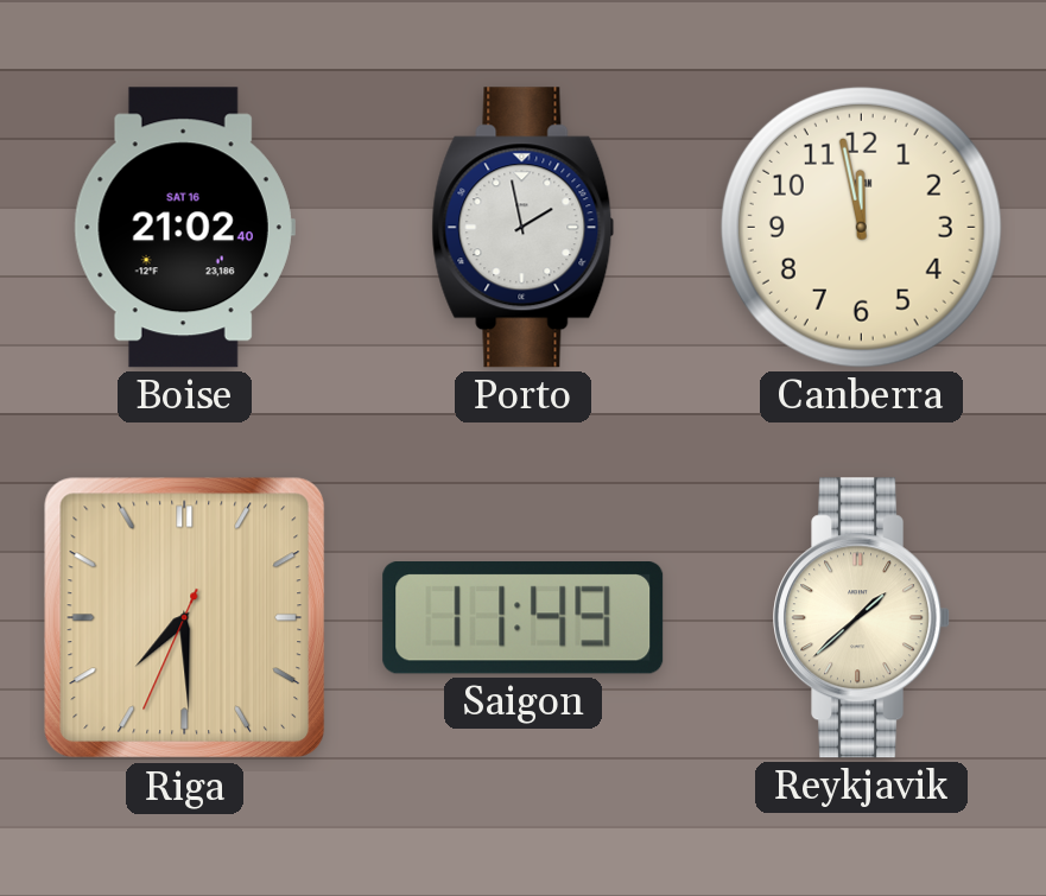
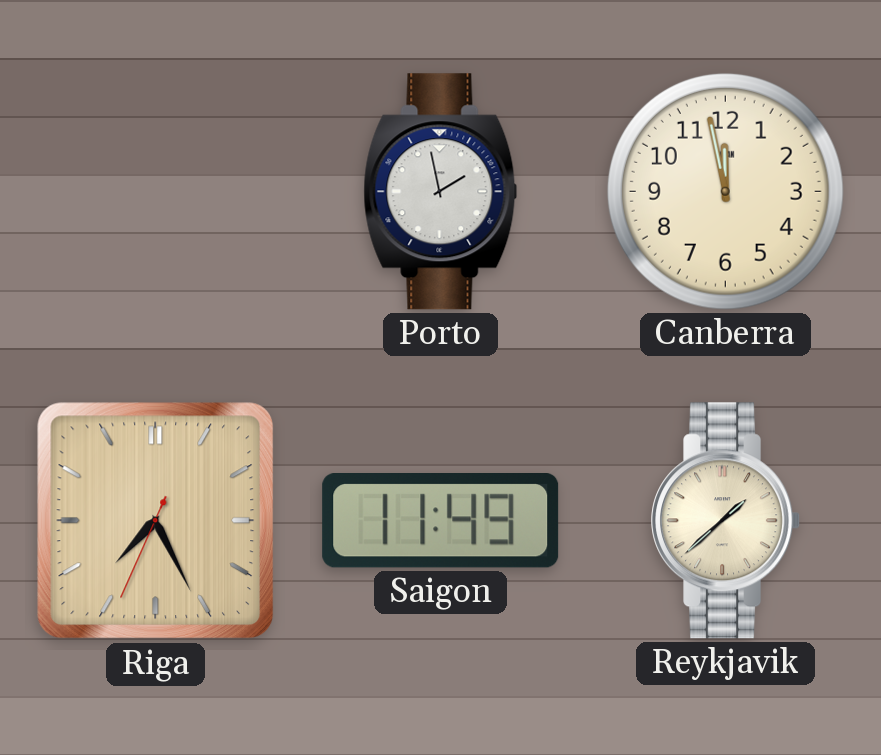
Boise: 21:02 -> none
Riga: 7:29 -> 7:25
